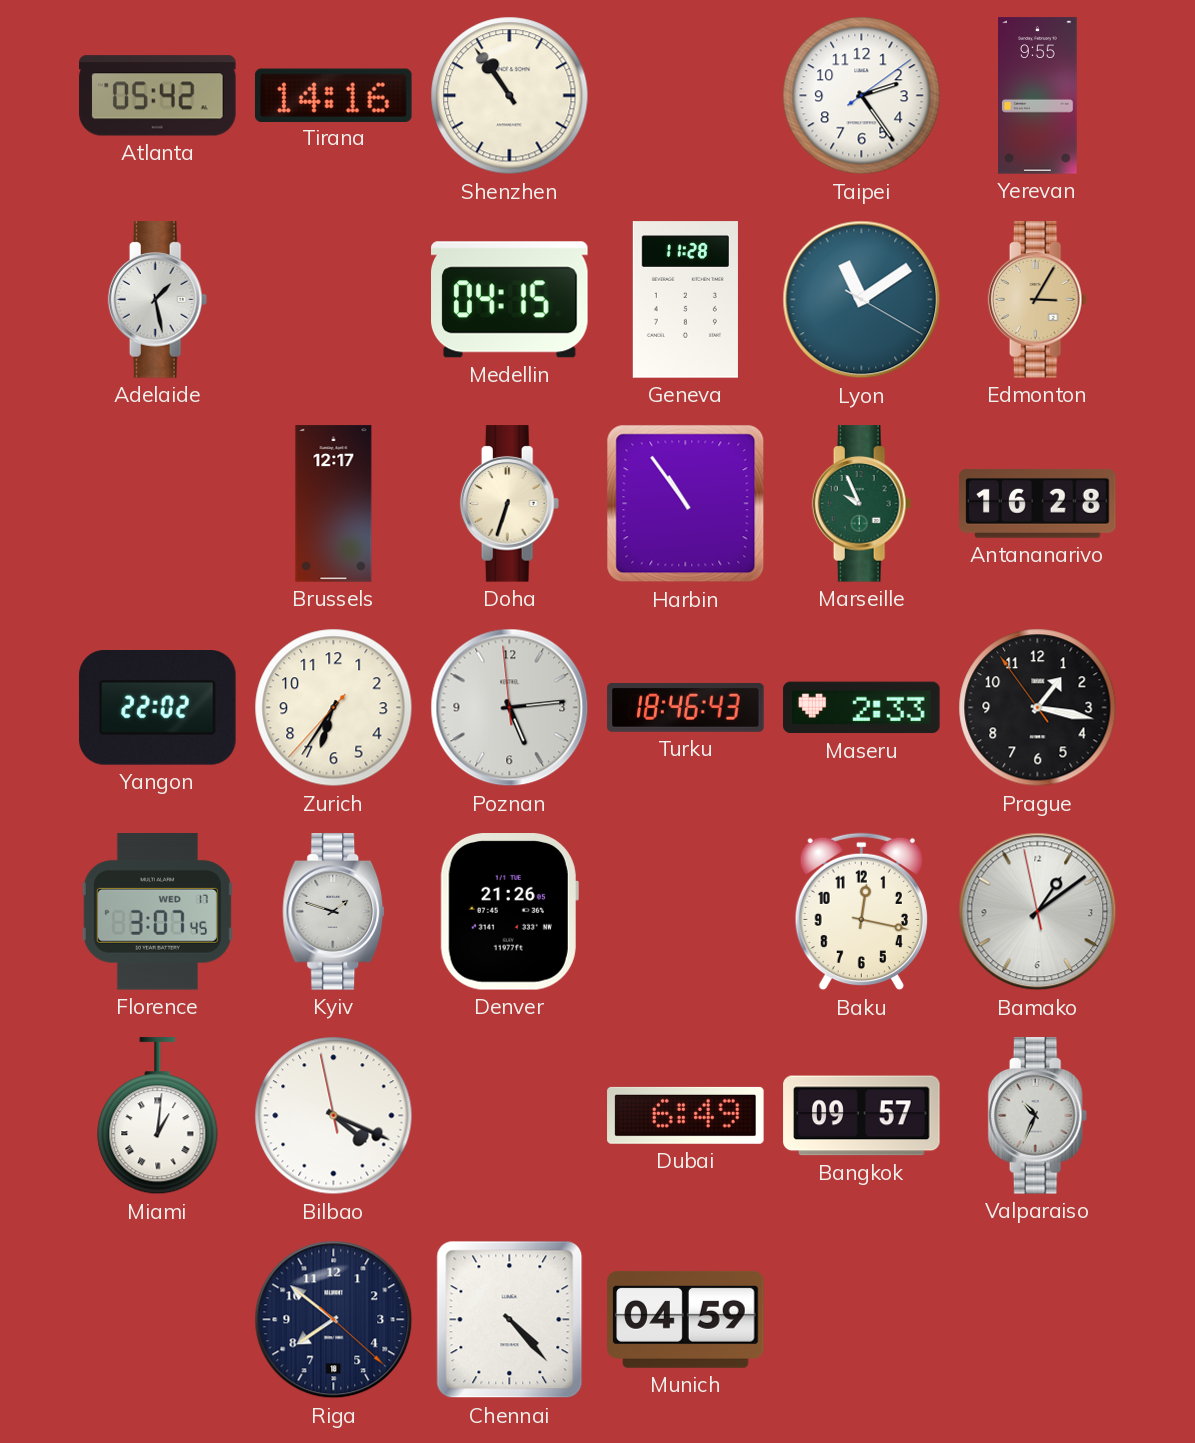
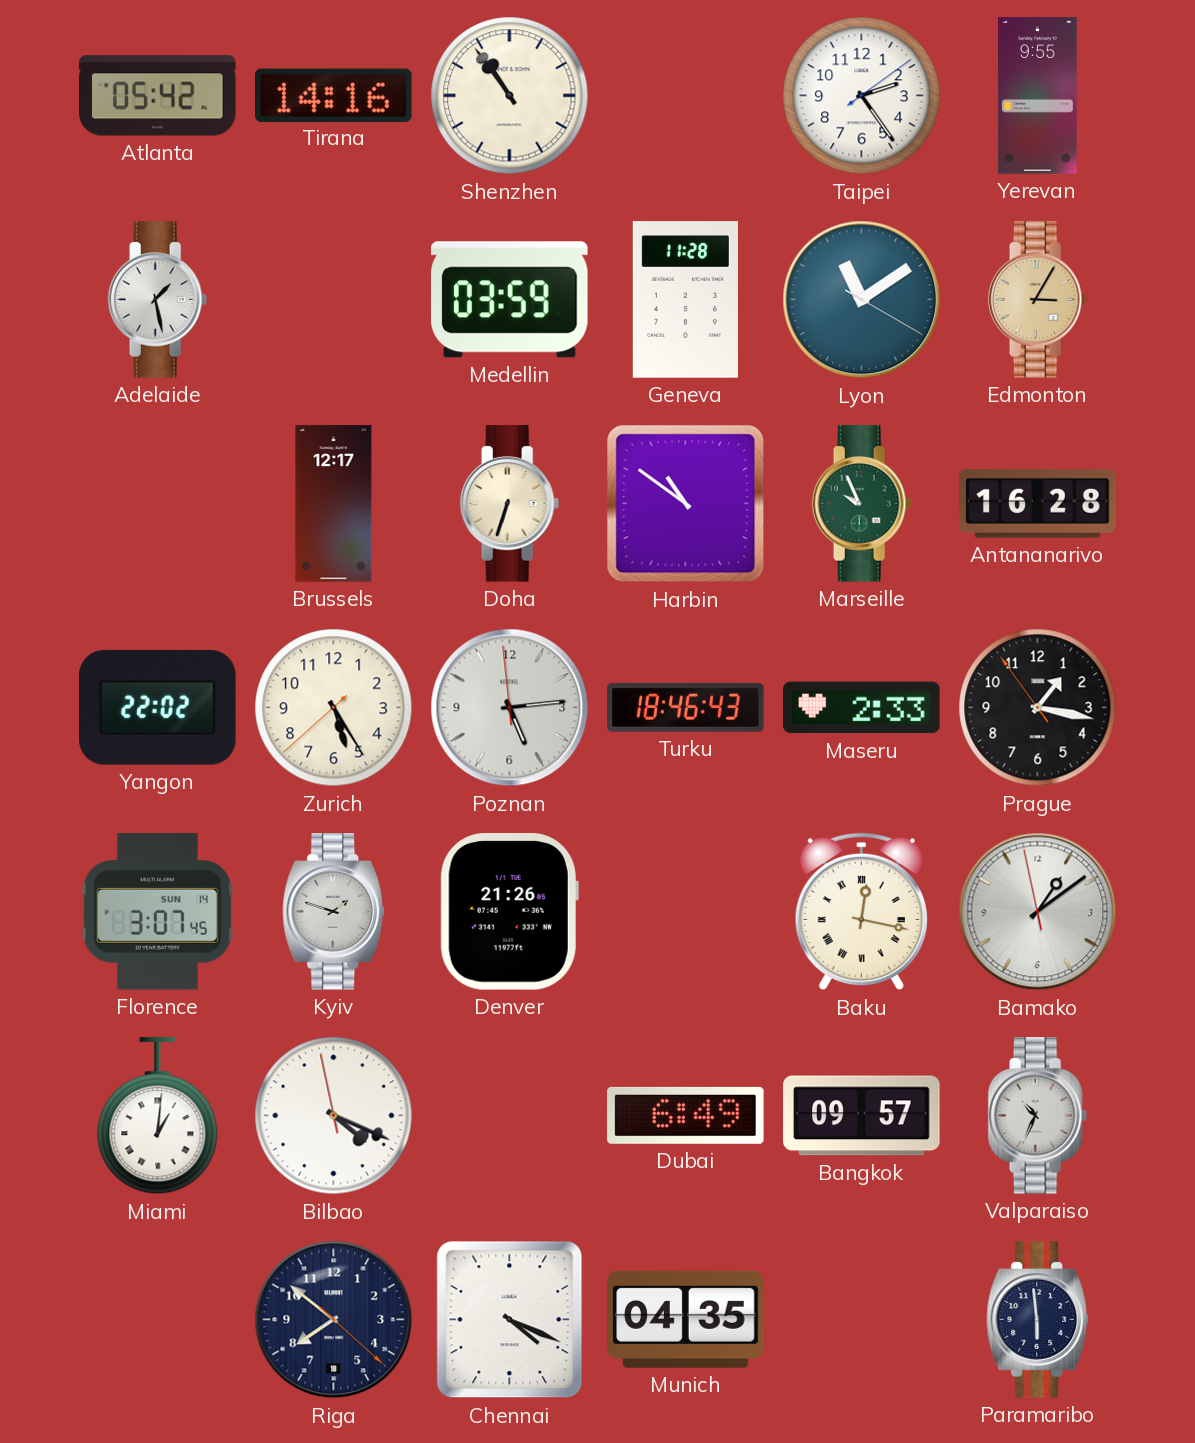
Medellin: 04:15 -> 03:59
Harbin: 10:54 -> 10:51
Zurich: 6:35 -> 5:24
Florence date: WED 17 -> SUN 14
Baku numerals: Arabic -> Roman
Chennai: 4:23 -> 4:19
Munich: 04:59 -> 04:35
Paramaribo: none -> 5:59
